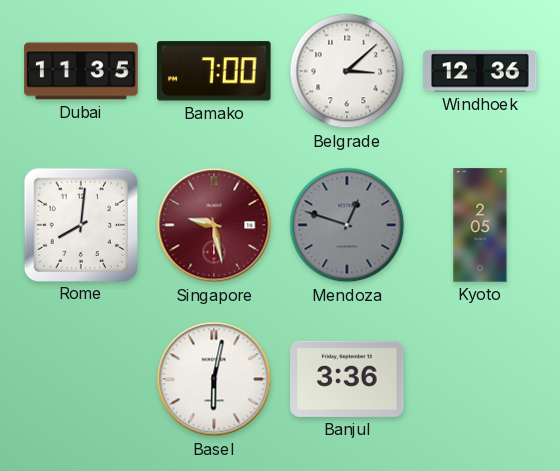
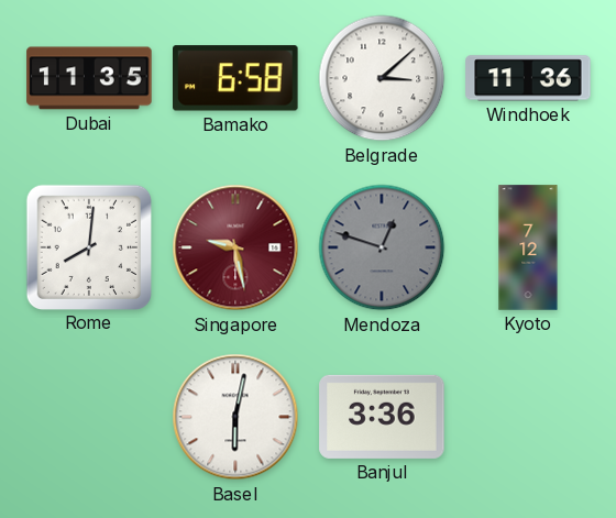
Bamako: 7:00 -> 6:58
Windhoek: 12:36 -> 11:36
Kyoto: 2:05 -> 7:12
